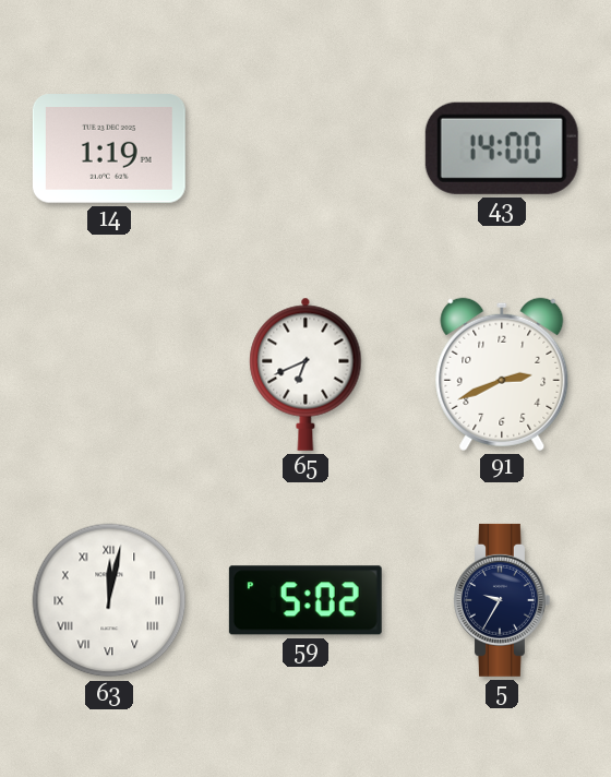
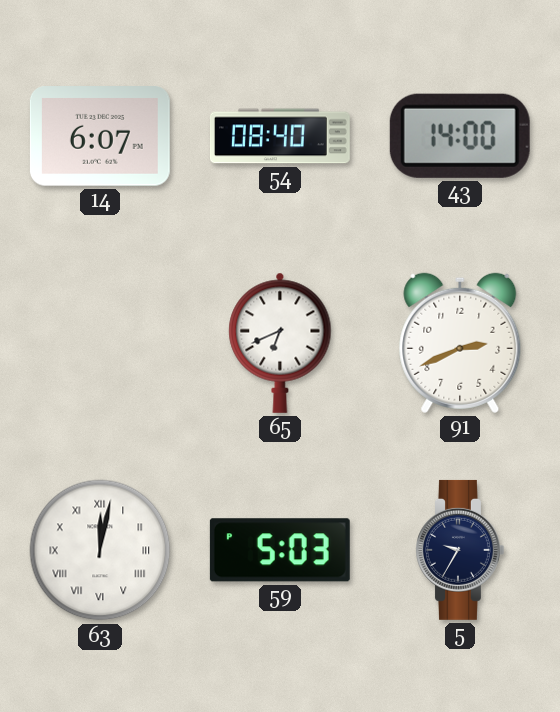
14: 1:19 -> 6:07
54: none -> 08:40
59: 5:02 -> 5:03
